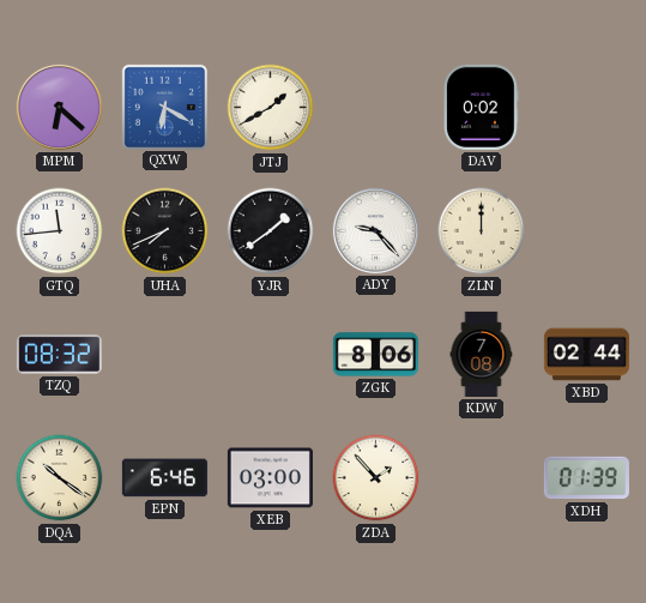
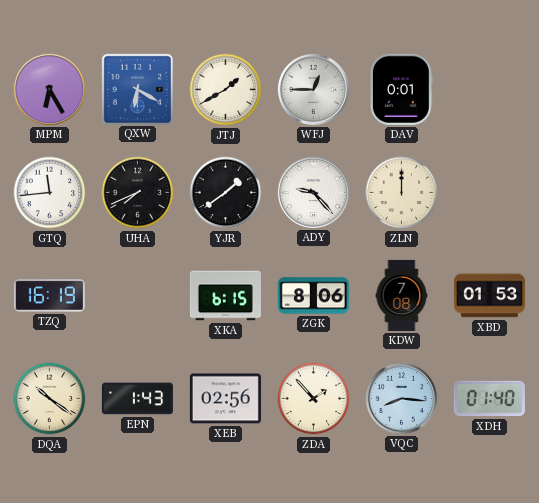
MPM: 6:22 -> 6:25
WFJ: none -> 12:45
DAV: 0:02 -> 0:01
TZQ: 08:32 -> 16:19
XKA: none -> 6:15
XBD: 02:44 -> 01:53
EPN: 6:46 -> 1:43
XEB: 03:00 -> 02:56
VQC: none -> 8:16
XDH: 01:39 -> 01:40
